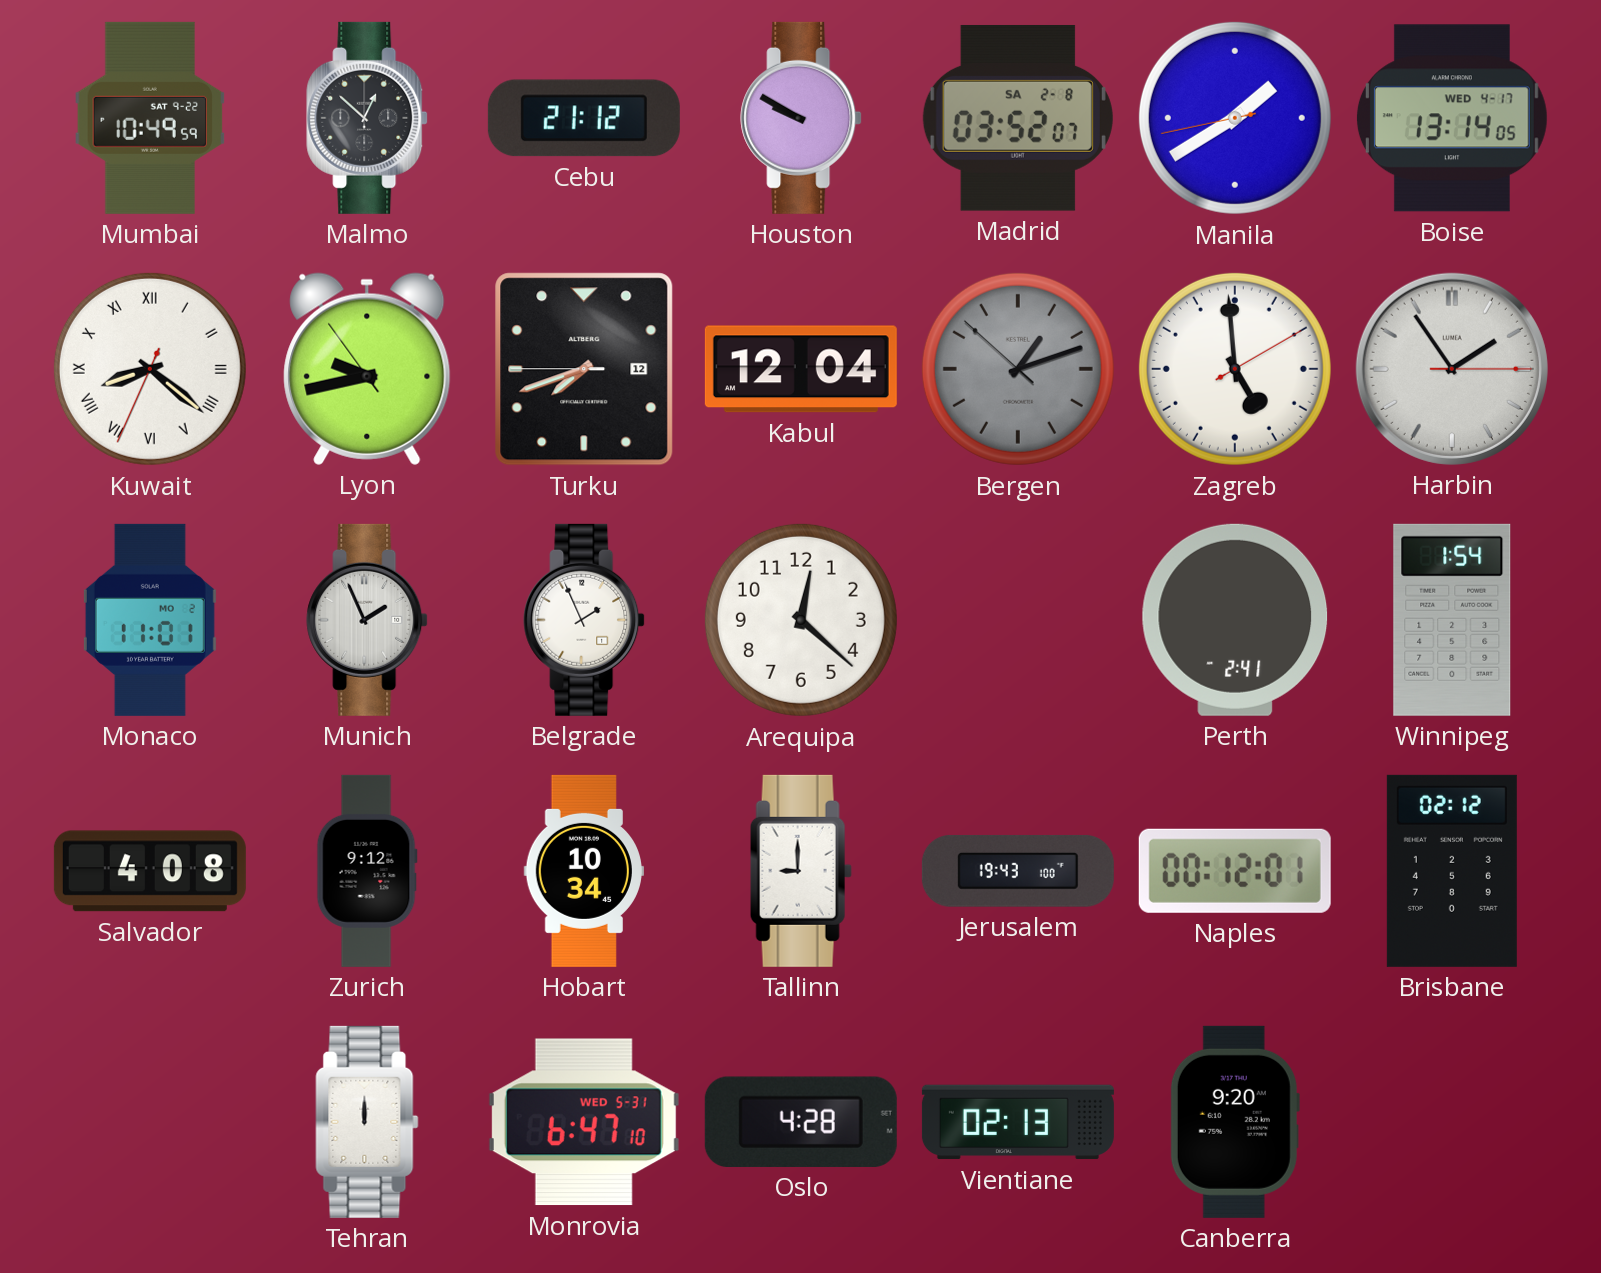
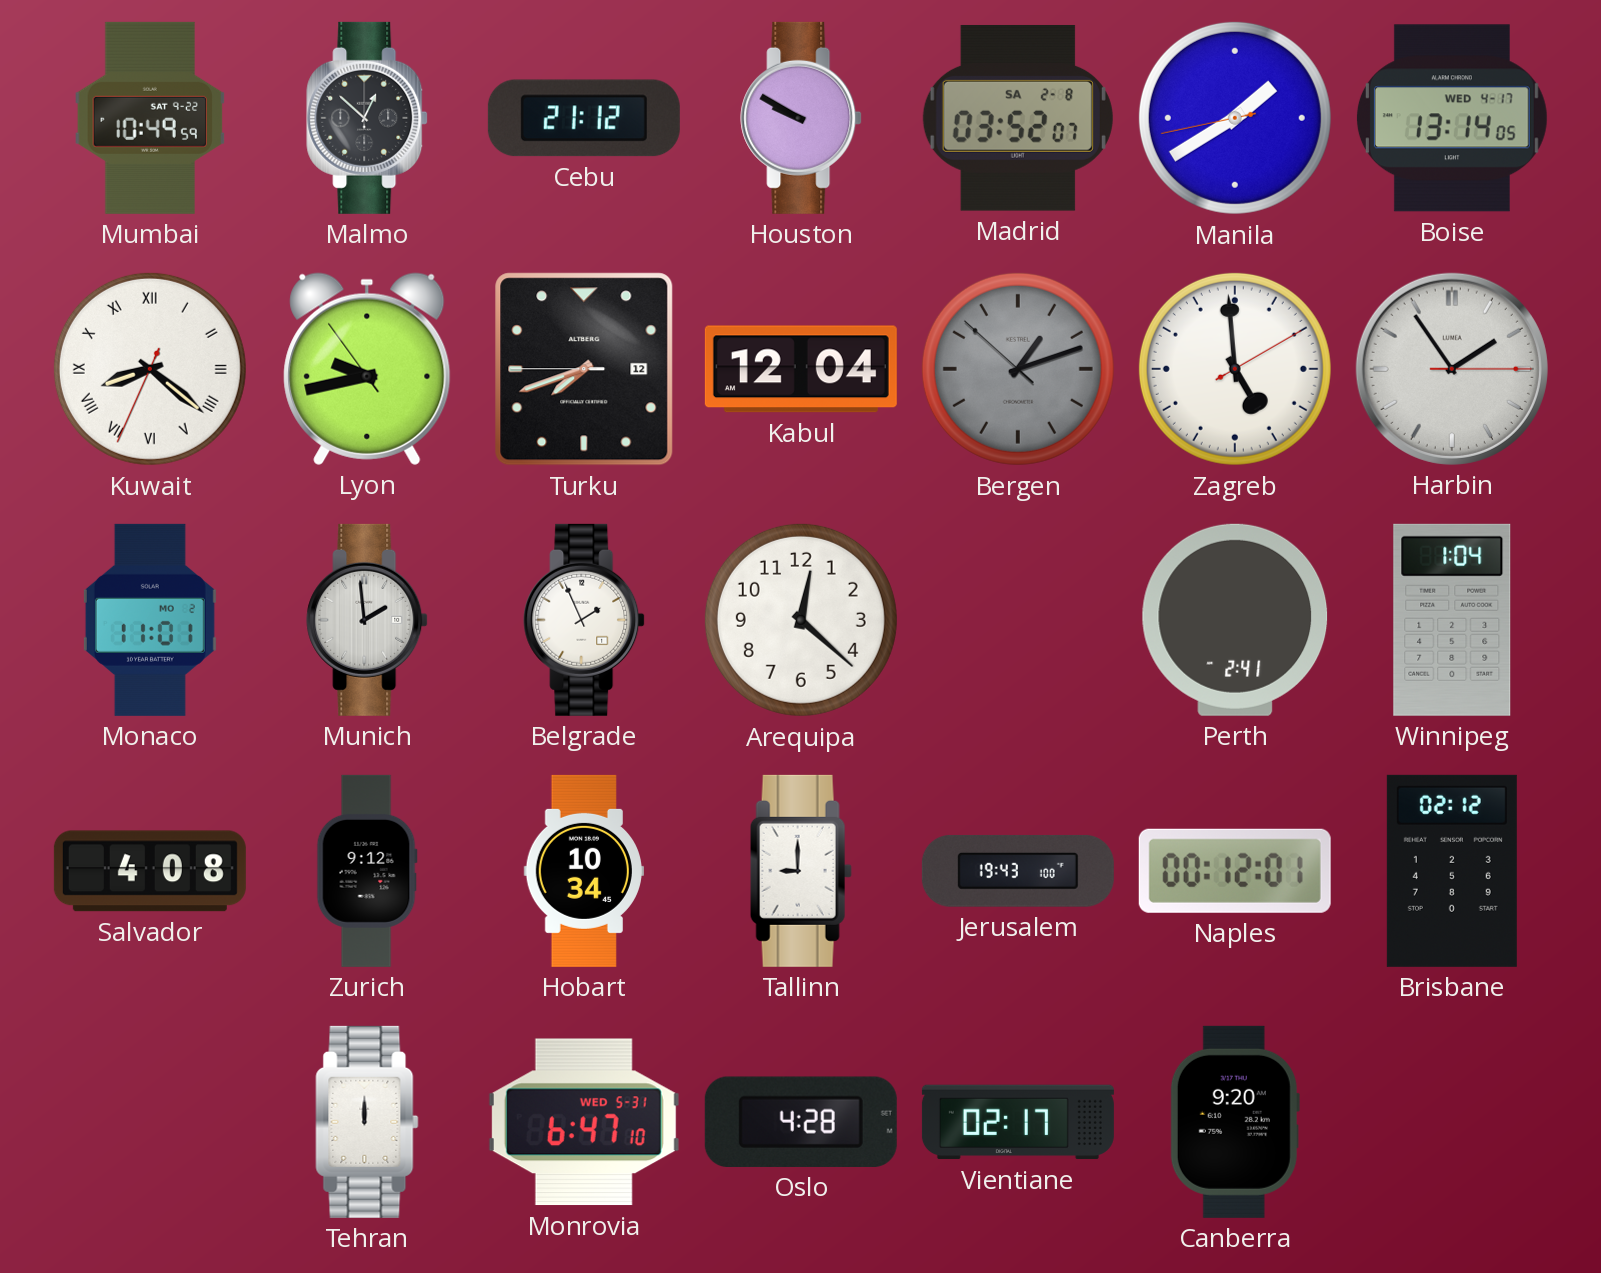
Munich: 1:56 -> 1:59
Winnipeg: 1:54 -> 1:04
Vientiane: 02:13 -> 02:17
